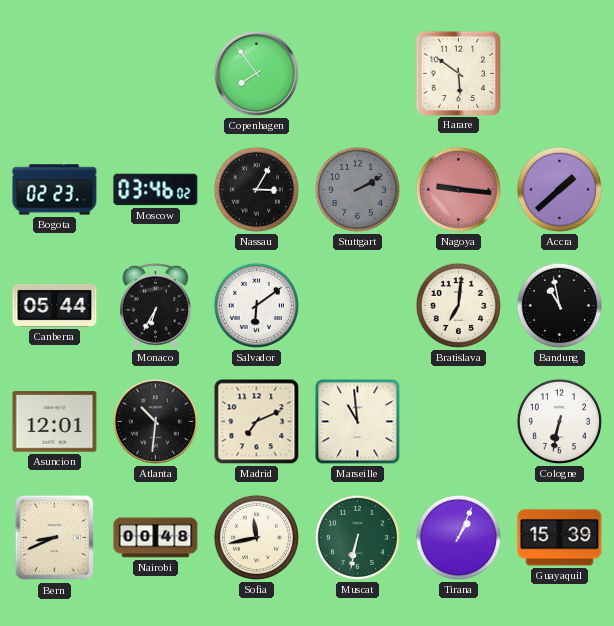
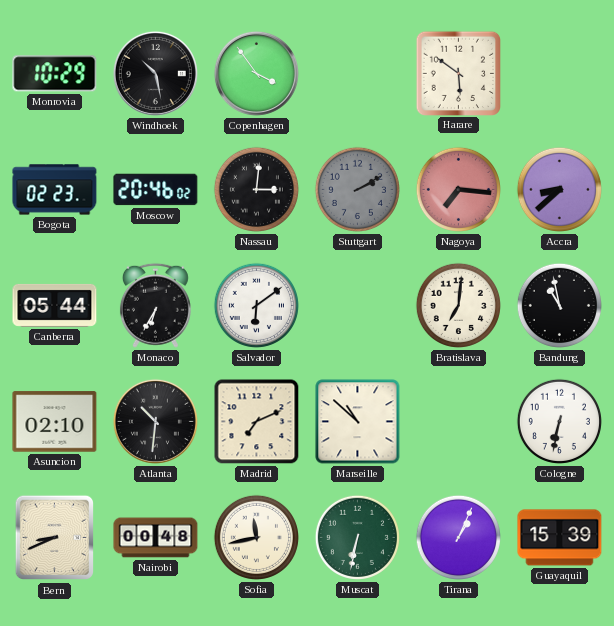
Monrovia: none -> 10:29
Windhoek: none -> 10:28
Copenhagen: 7:54 -> 3:54
Moscow: 03:46 -> 20:46
Nassau: 3:05 -> 3:01
Nagoya: 9:16 -> 7:16
Accra: 1:38 -> 8:38
Asuncion: 12:01 -> 02:10
Marseille: 10:59 -> 10:52
